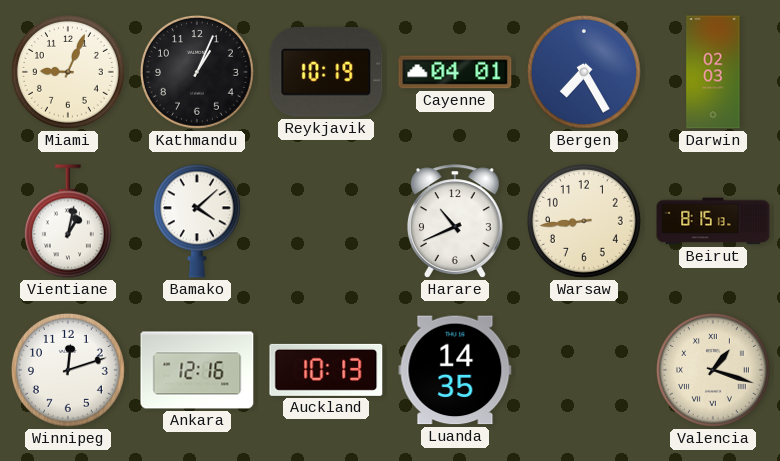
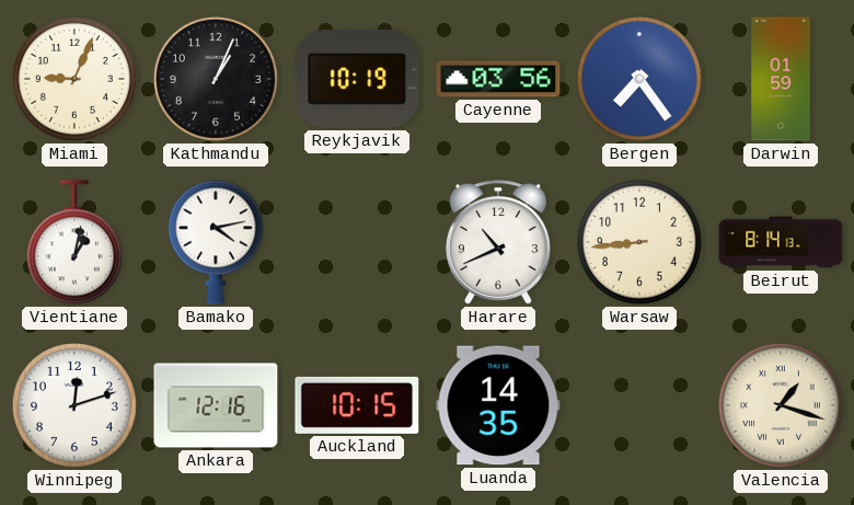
Cayenne: 04:01 -> 03:56
Bergen: 7:25 -> 7:24
Darwin: 02:03 -> 01:59
Bamako: 4:08 -> 4:13
Beirut: 8:15 -> 8:14
Auckland: 10:13 -> 10:15
